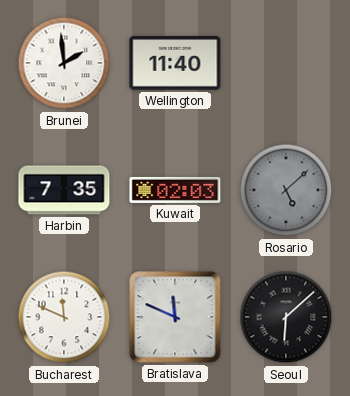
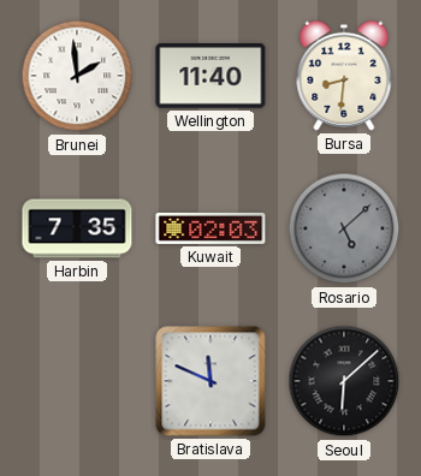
Bursa: none -> 8:31
Bucharest: 11:49 -> none
